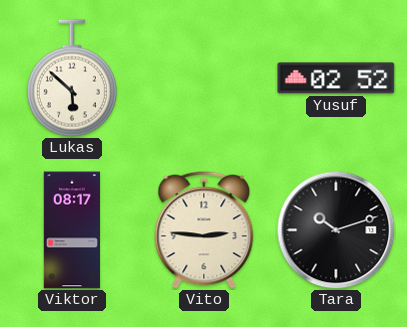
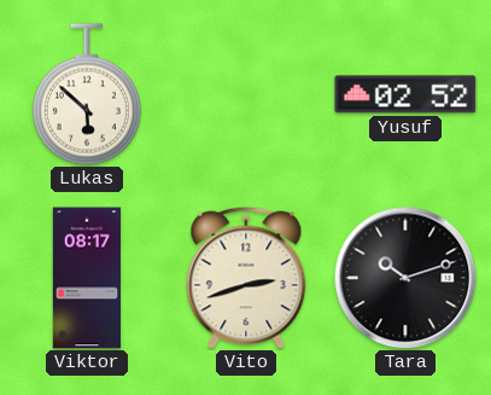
Vito: 2:46 -> 2:42
